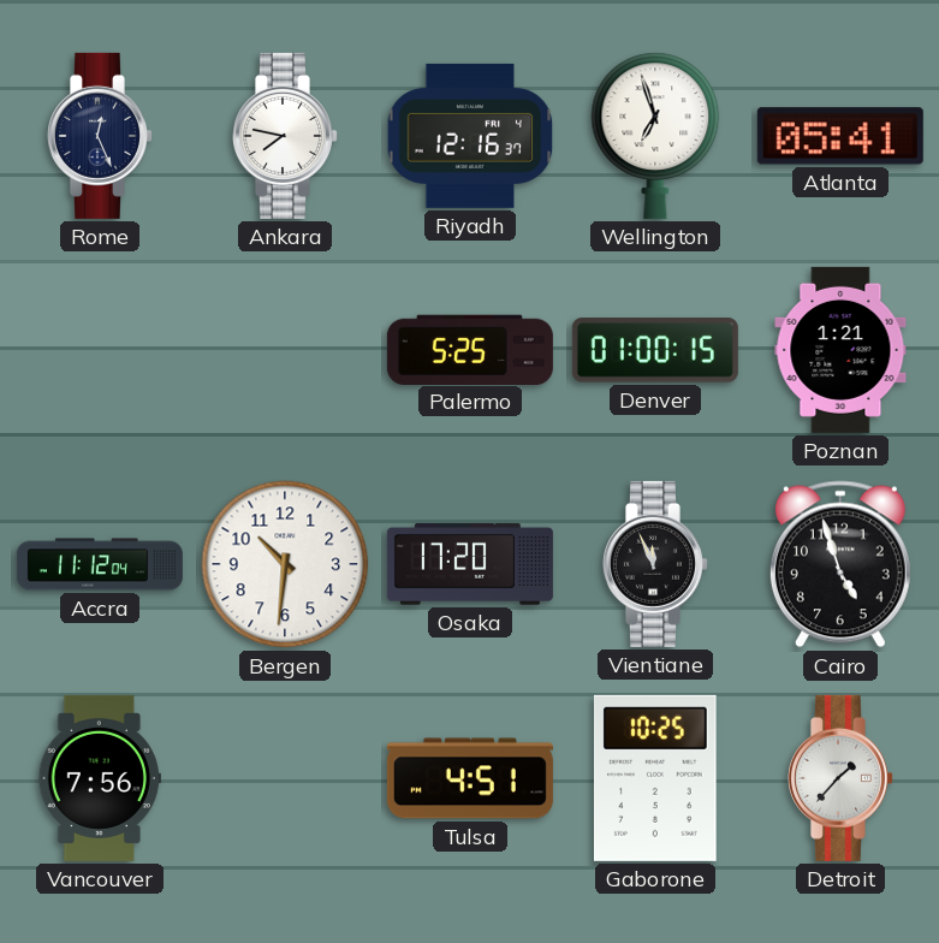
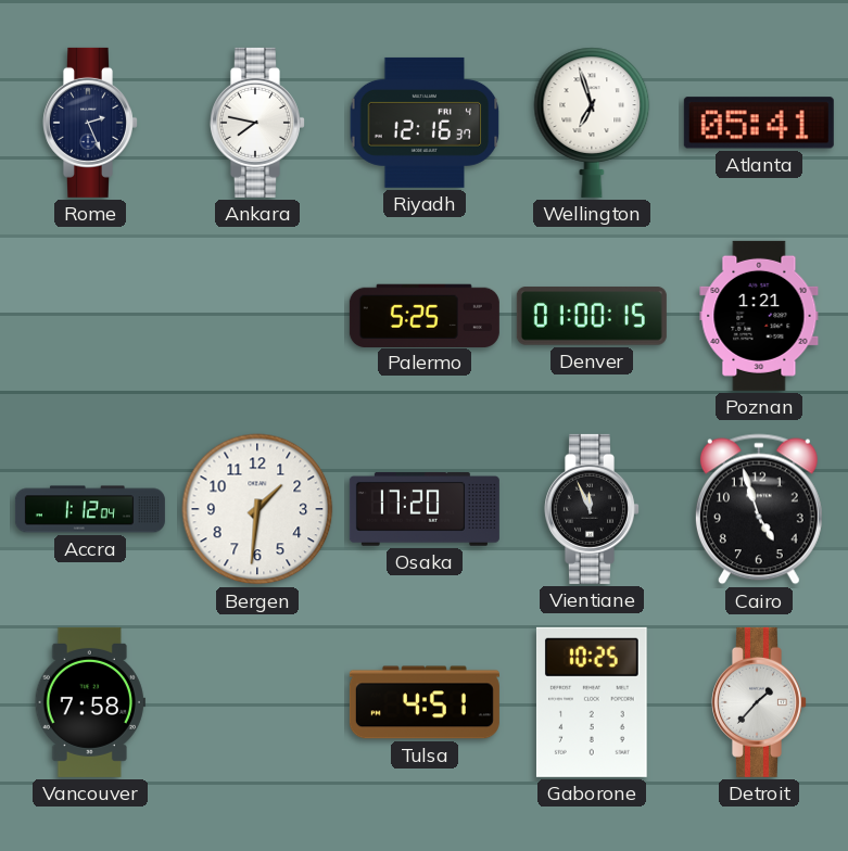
Rome: 12:26 -> 2:26
Accra: 11:12 -> 1:12
Bergen: 10:31 -> 1:31
Vancouver: 7:56 -> 7:58
